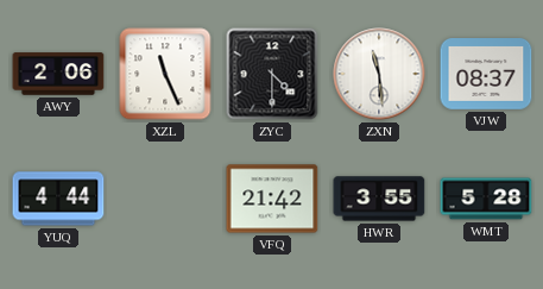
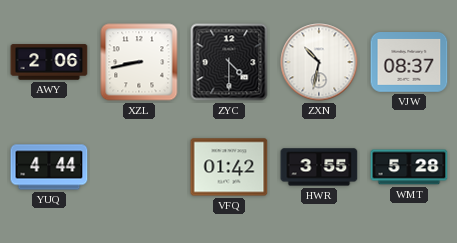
XZL: 11:26 -> 8:43
ZXN: 11:29 -> 10:32
VFQ: 21:42 -> 01:42
